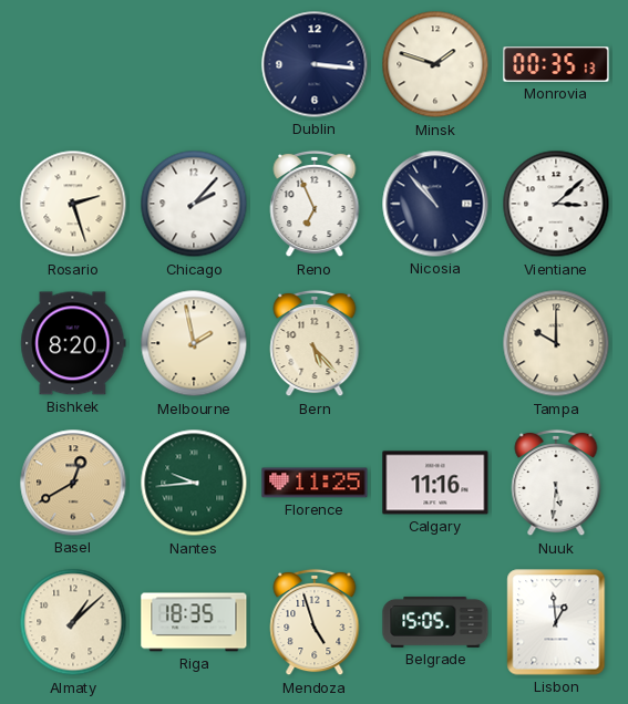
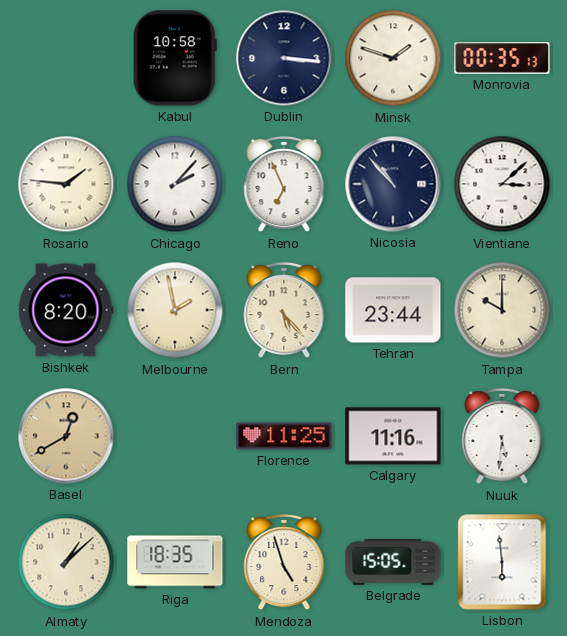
Kabul: none -> 10:58
Rosario: 2:27 -> 1:46
Tehran: none -> 23:44
Nantes: 9:44 -> none
Lisbon: 12:59 -> 5:59
